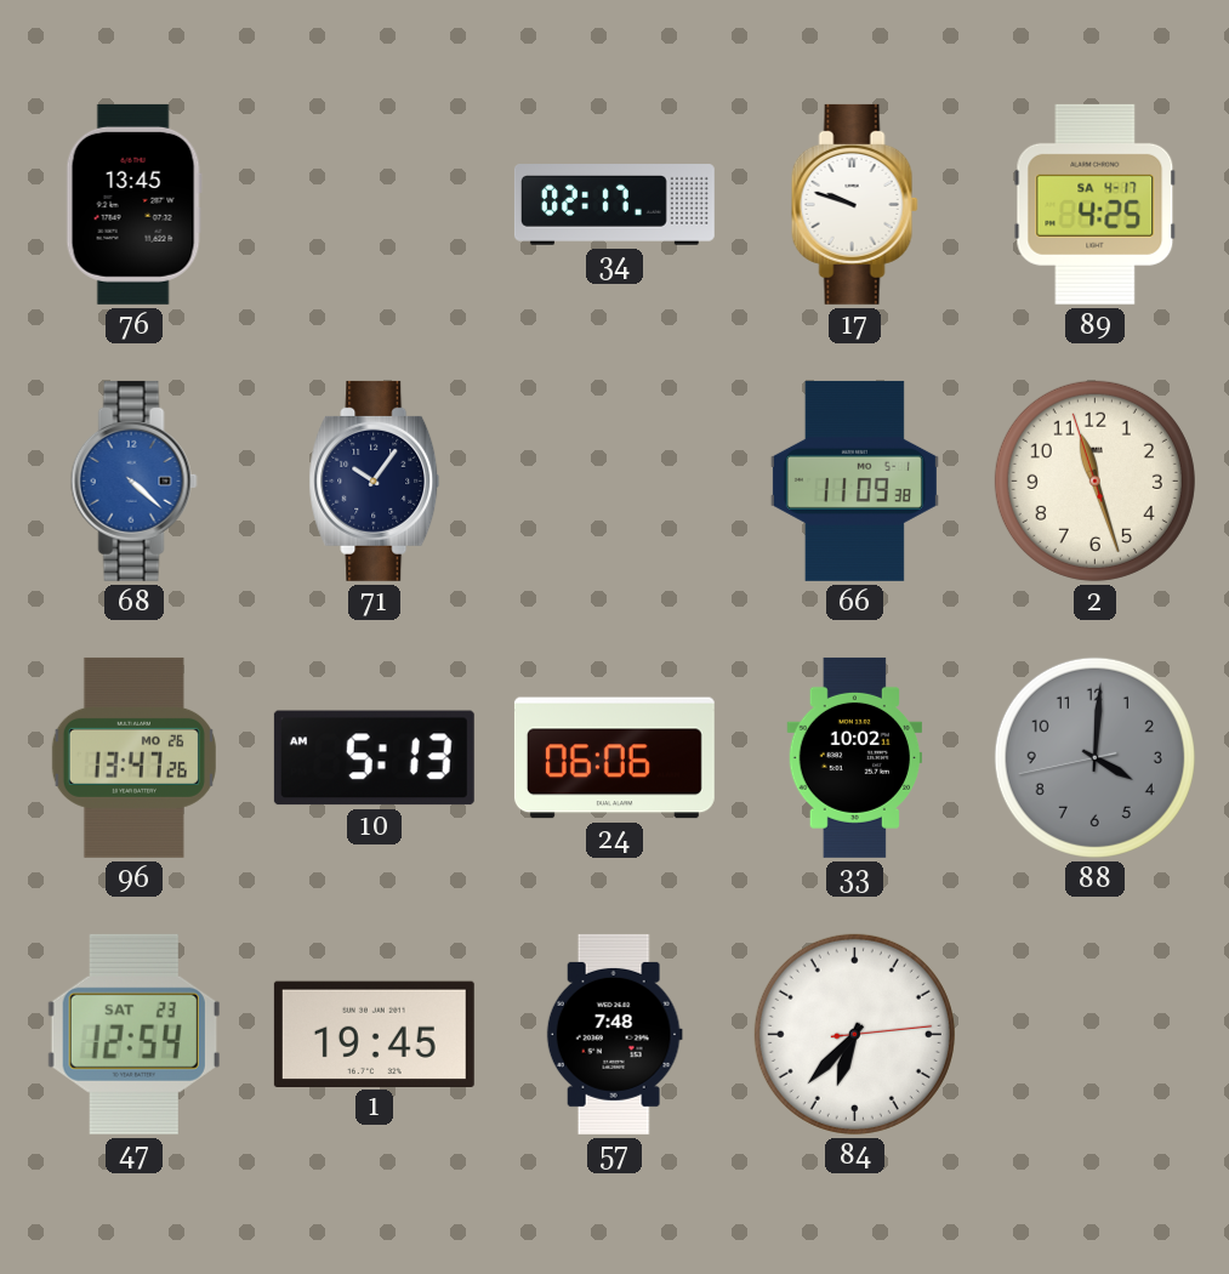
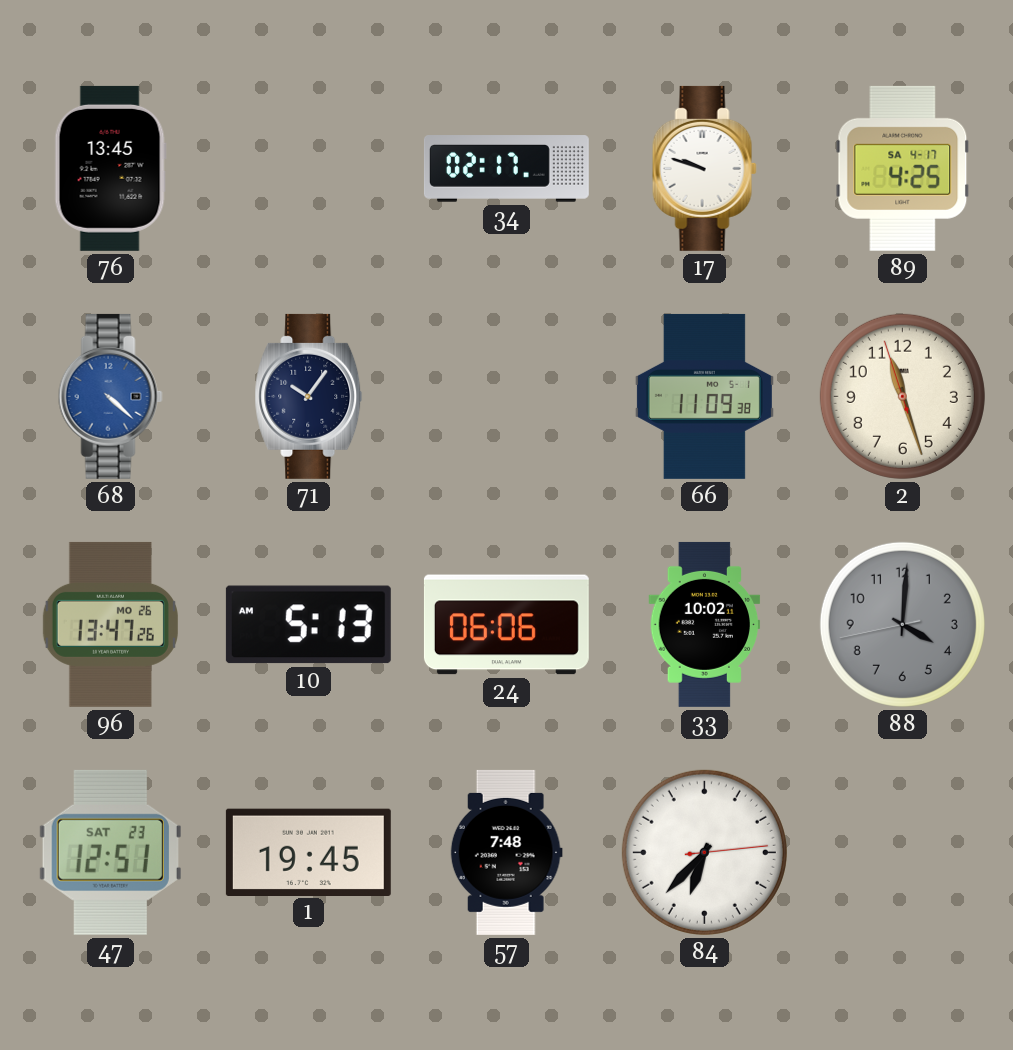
47: 12:54 -> 12:51
